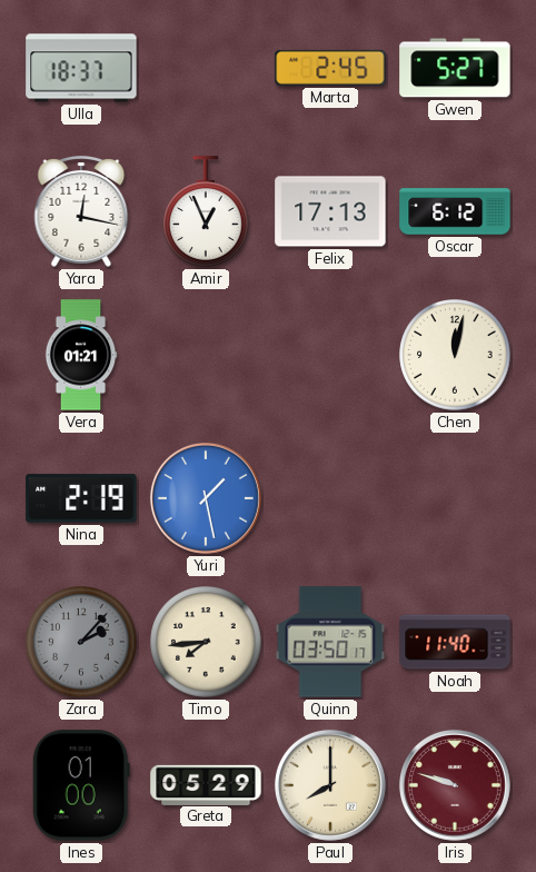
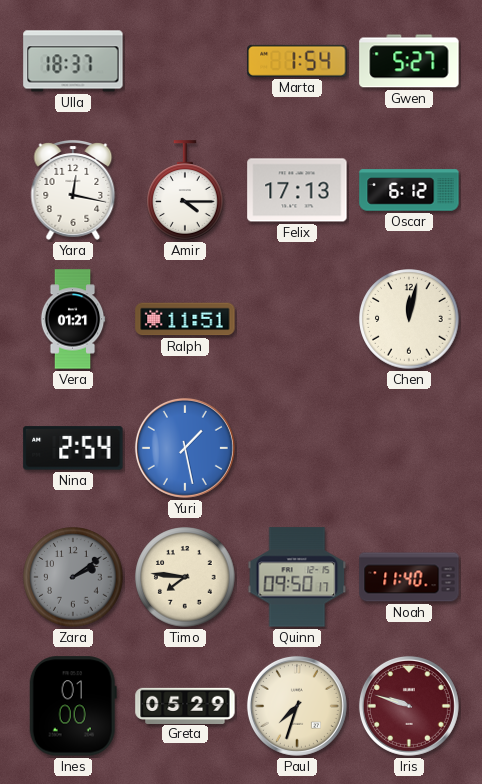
Marta: 2:45 -> 1:54
Amir: 12:56 -> 4:15
Ralph: none -> 11:51
Nina: 2:19 -> 2:54
Zara: 2:07 -> 2:09
Timo: 7:44 -> 7:46
Quinn: 03:50 -> 09:50
Paul: 8:00 -> 7:33
